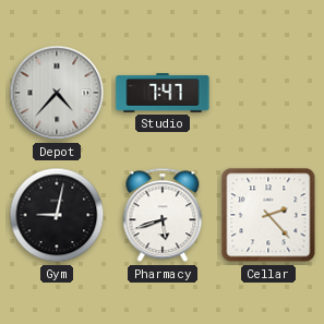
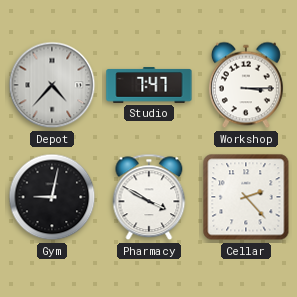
Workshop: none -> 3:15
Pharmacy: 5:42 -> 3:50
